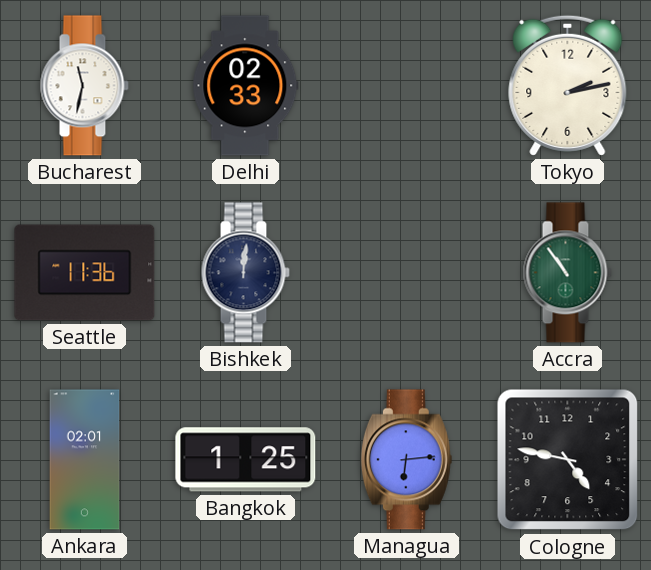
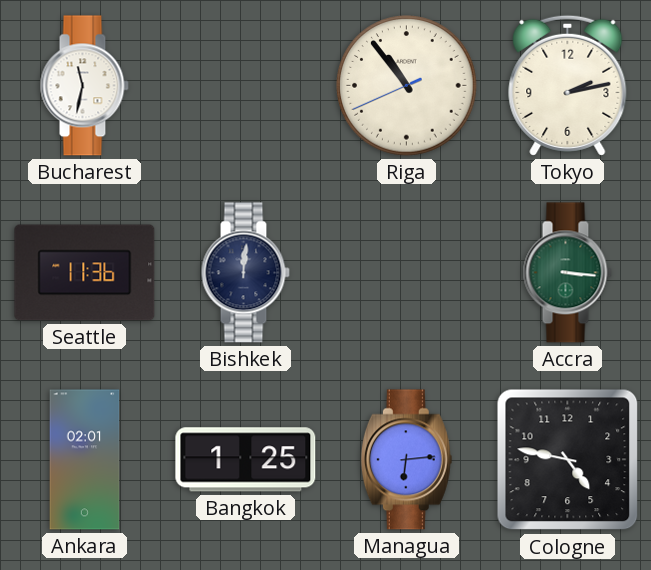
Delhi: 02:33 -> none
Riga: none -> 10:53
Accra: 10:54 -> 3:16
